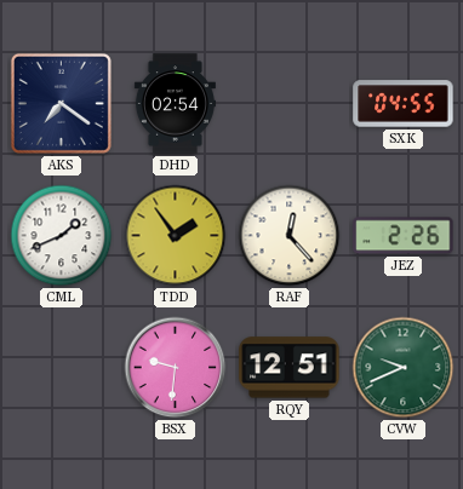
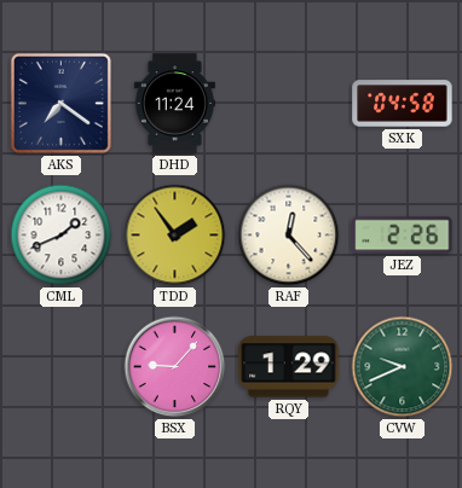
DHD: 02:54 -> 11:24
SXK: 04:55 -> 04:58
BSX: 9:31 -> 9:07
RQY: 12:51 -> 1:29
